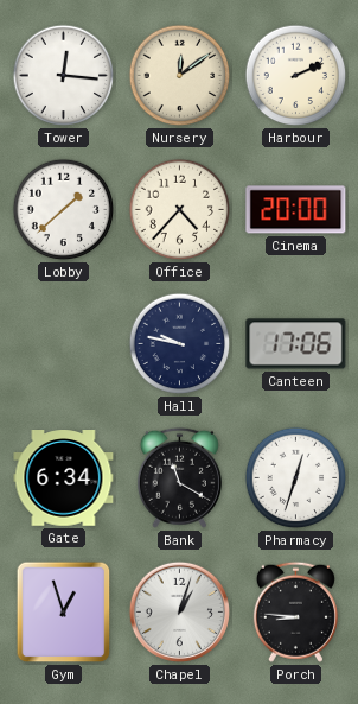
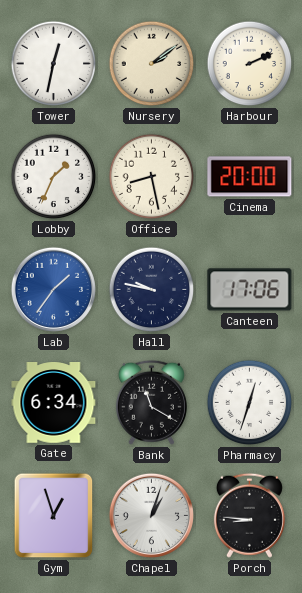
Tower: 12:16 -> 12:32
Nursery: 12:09 -> 2:09
Lobby: 1:38 -> 1:34
Office: 4:37 -> 8:28
Lab: none -> 1:36
